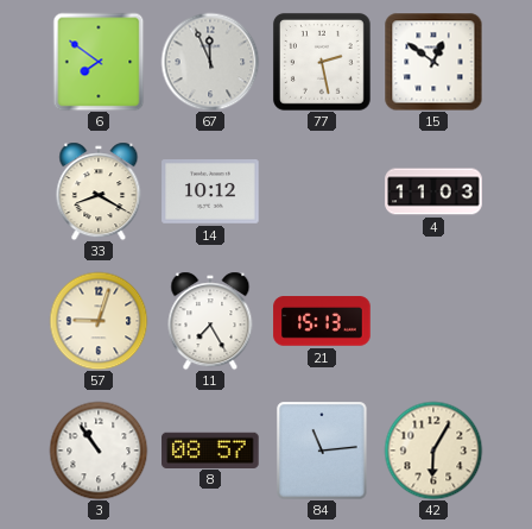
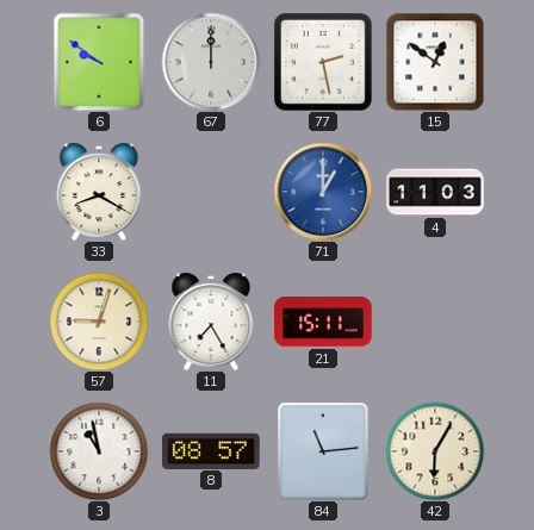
6: 7:51 -> 9:51
67: 11:56 -> 12:00
14: 10:12 -> none
71: none -> 1:00
21: 15:13 -> 15:11
3: 10:54 -> 10:58
